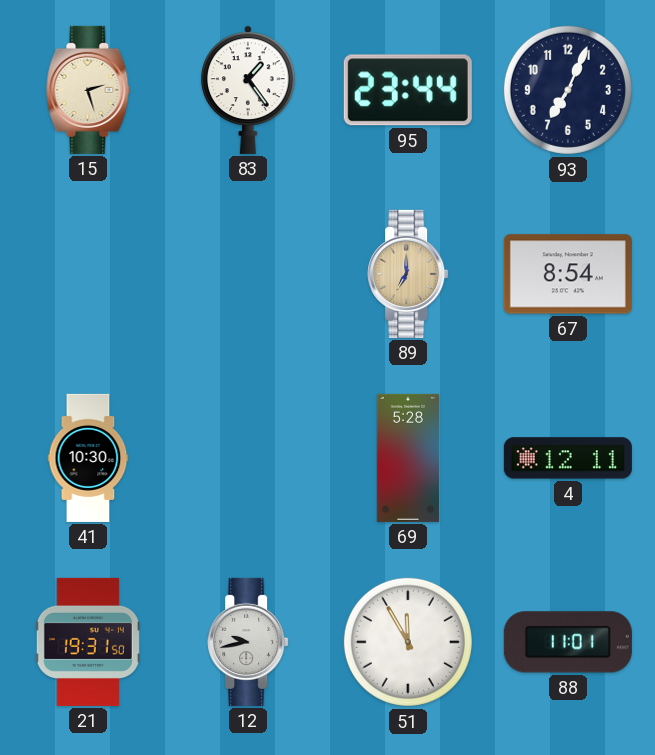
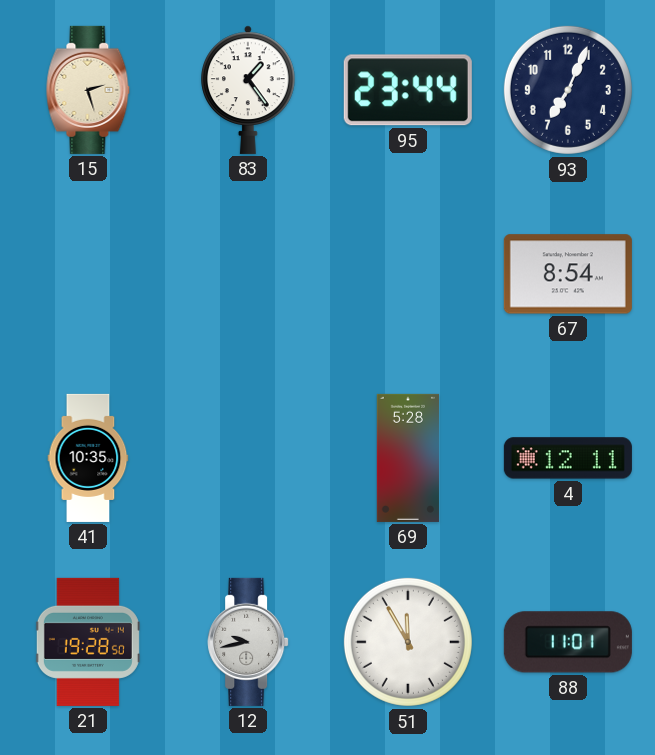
89: 7:00 -> none
41: 10:30 -> 10:35
21: 19:31 -> 19:28
